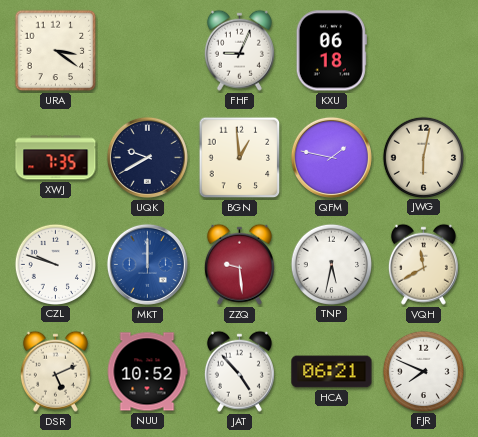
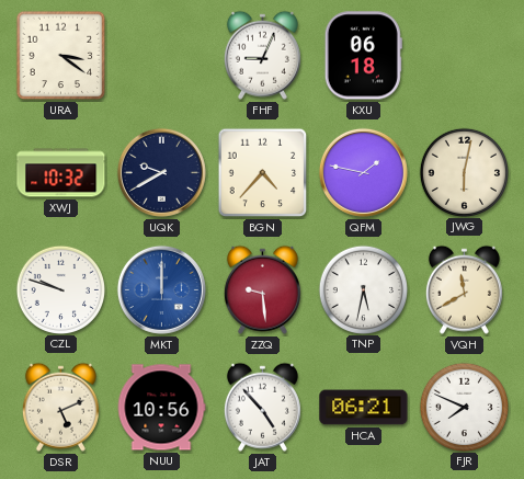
XWJ: 7:35 -> 10:32
BGN: 12:59 -> 4:37
NUU: 10:52 -> 10:56
